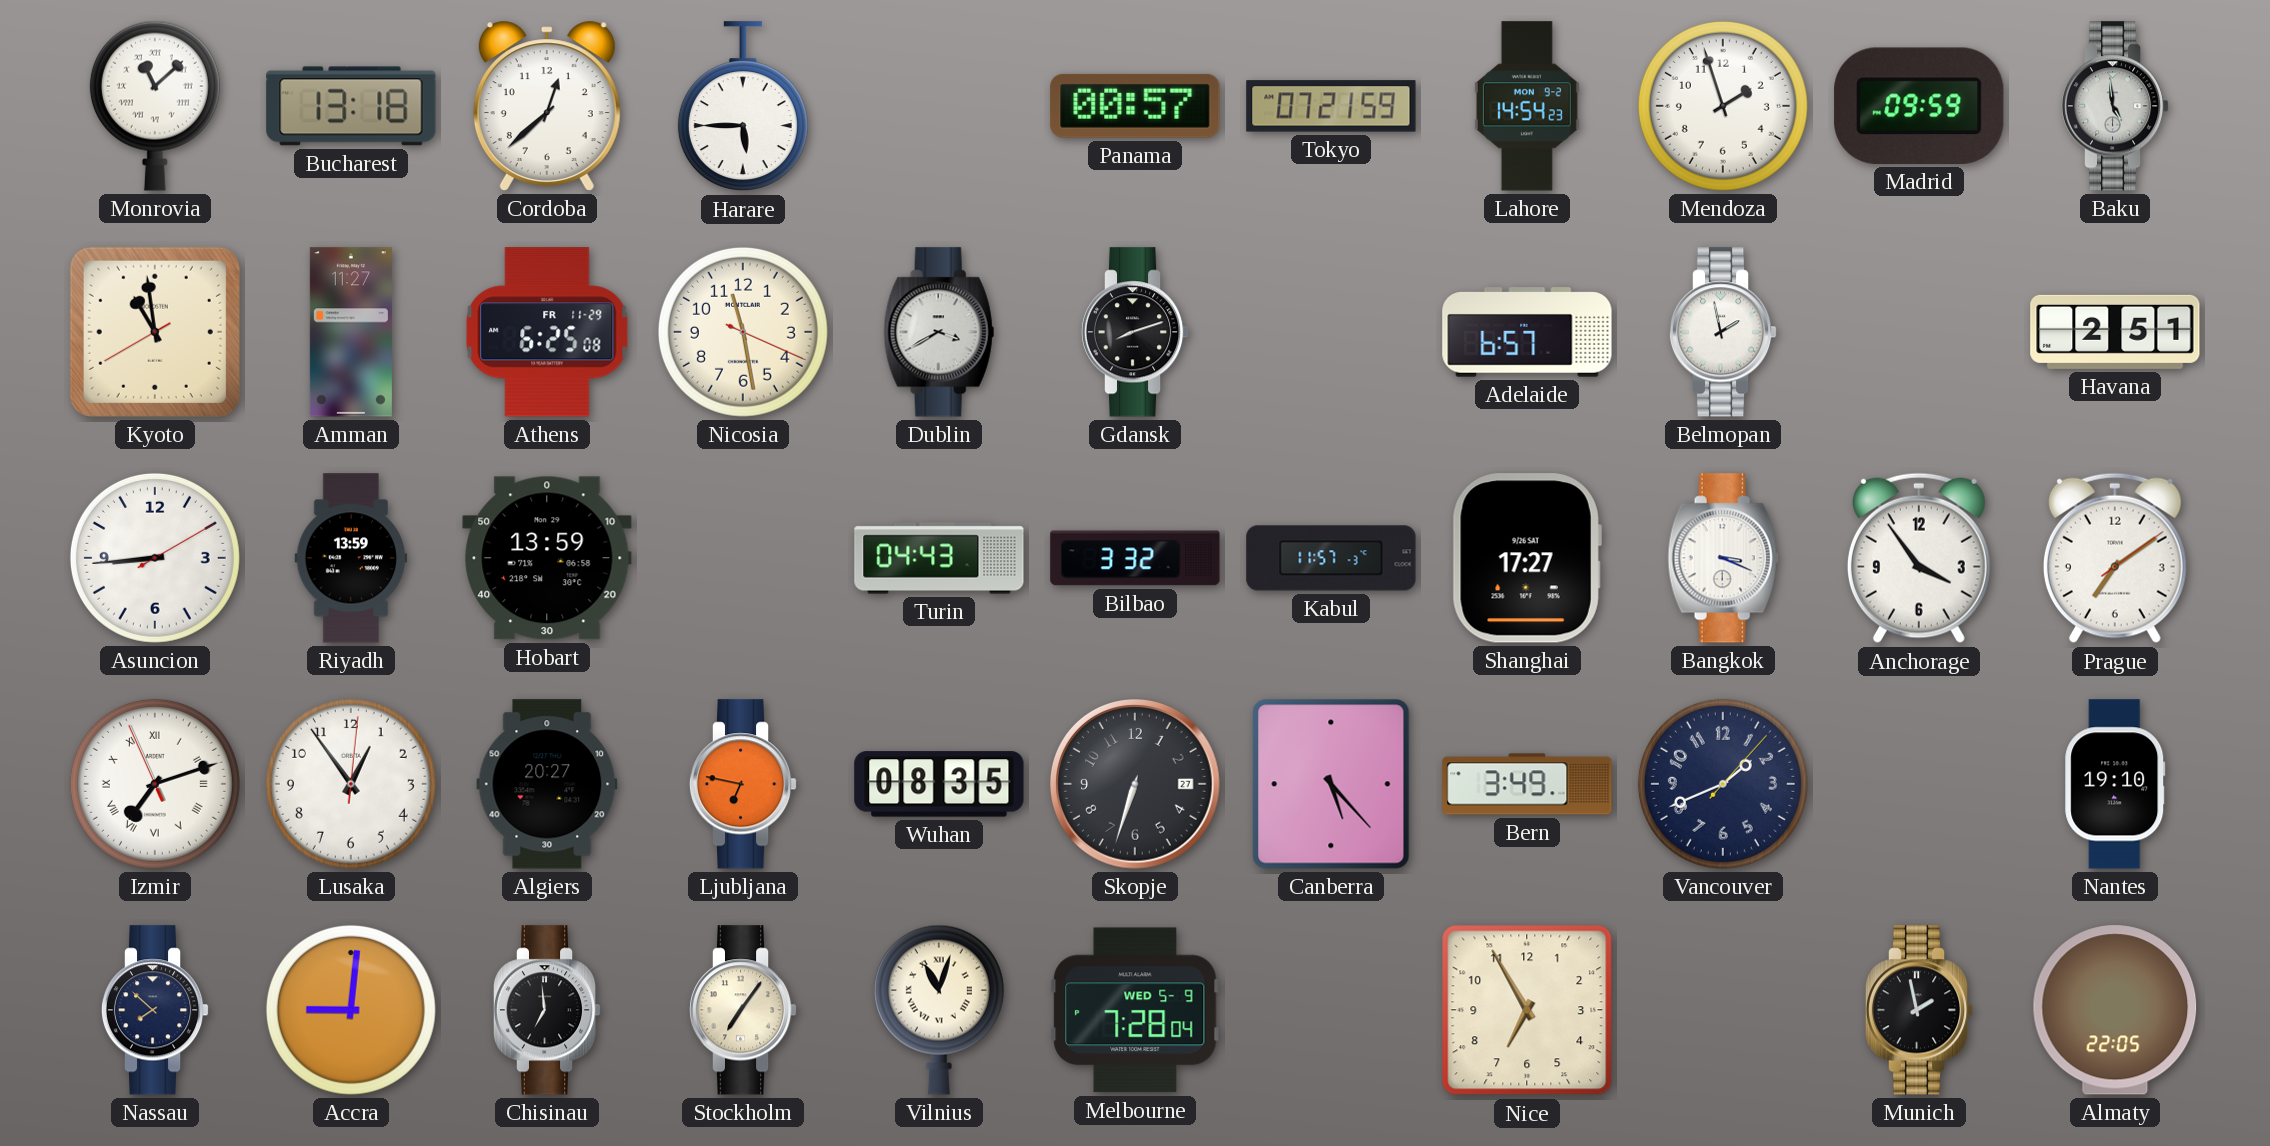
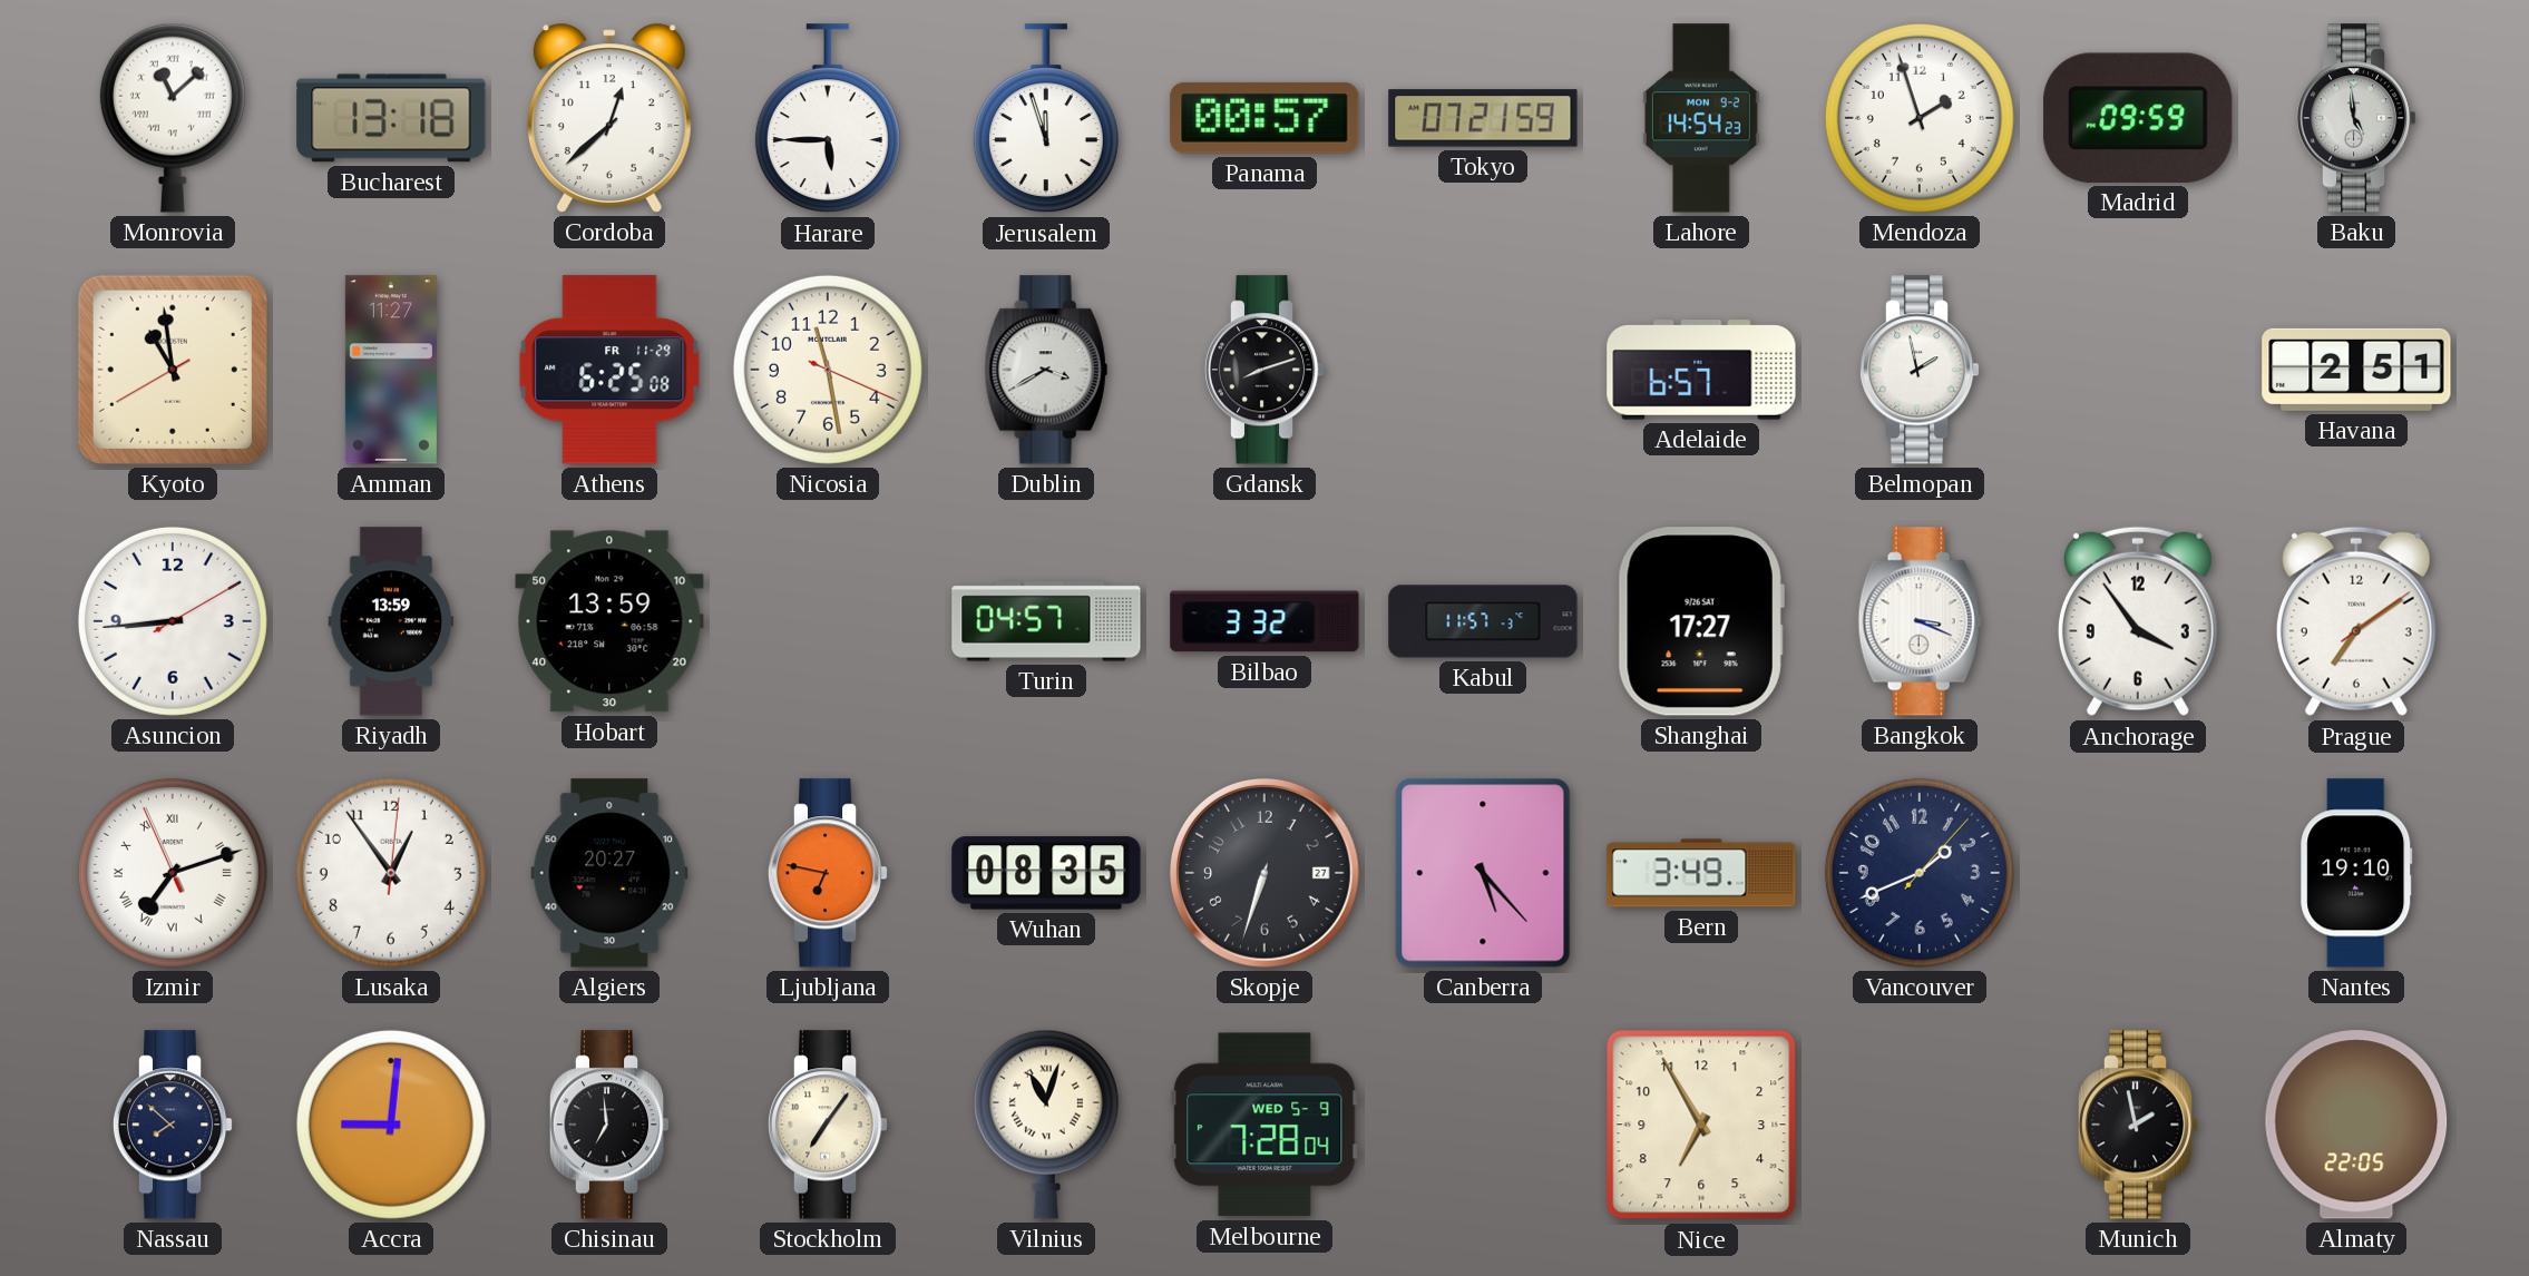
Jerusalem: none -> 11:57
Turin: 04:43 -> 04:57
